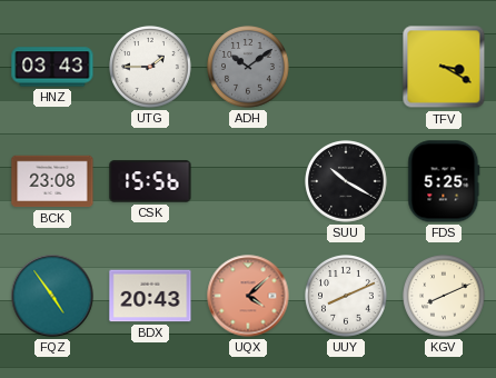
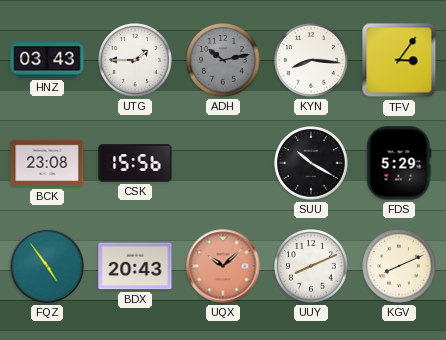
ADH: 10:09 -> 10:13
KYN: none -> 8:16
TFV: 3:20 -> 3:06
FDS: 5:25 -> 5:29
UQX: 4:08 -> 10:08
